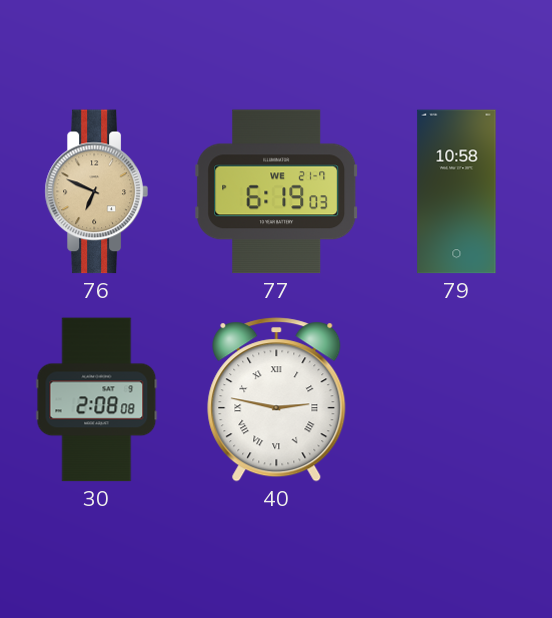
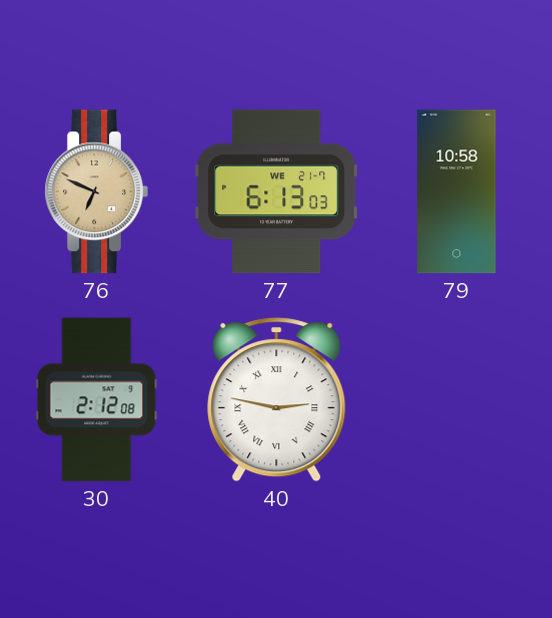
77: 6:19 -> 6:13
30: 2:08 -> 2:12
